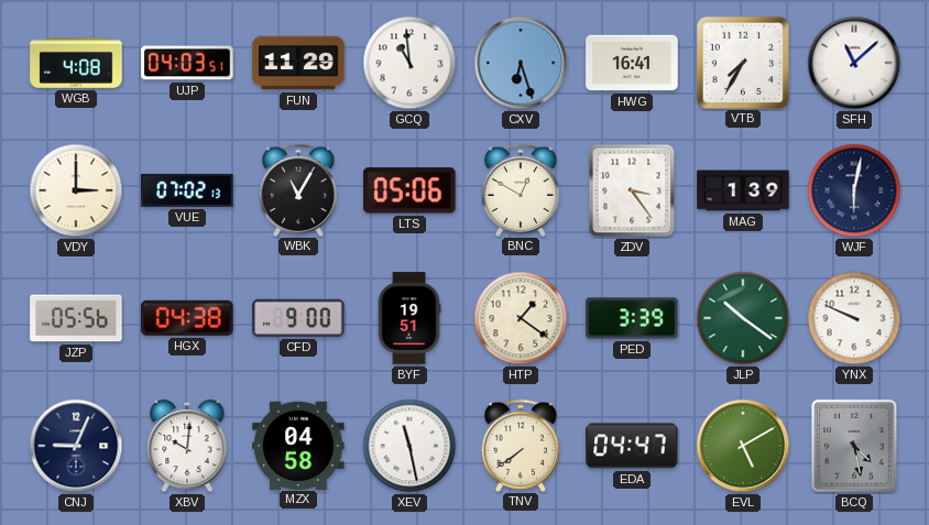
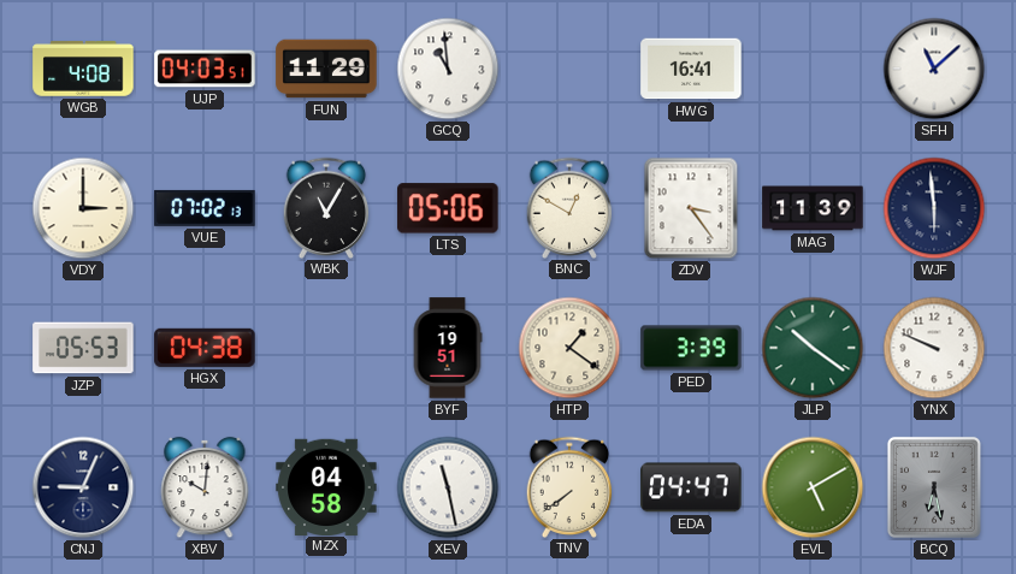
CXV: 6:27 -> none
VTB: 7:35 -> none
MAG: 1:39 -> 11:39
WJF: 6:02 -> 5:59
JZP: 05:56 -> 05:53
CFD: 9:00 -> none
BCQ: 4:28 -> 6:28
